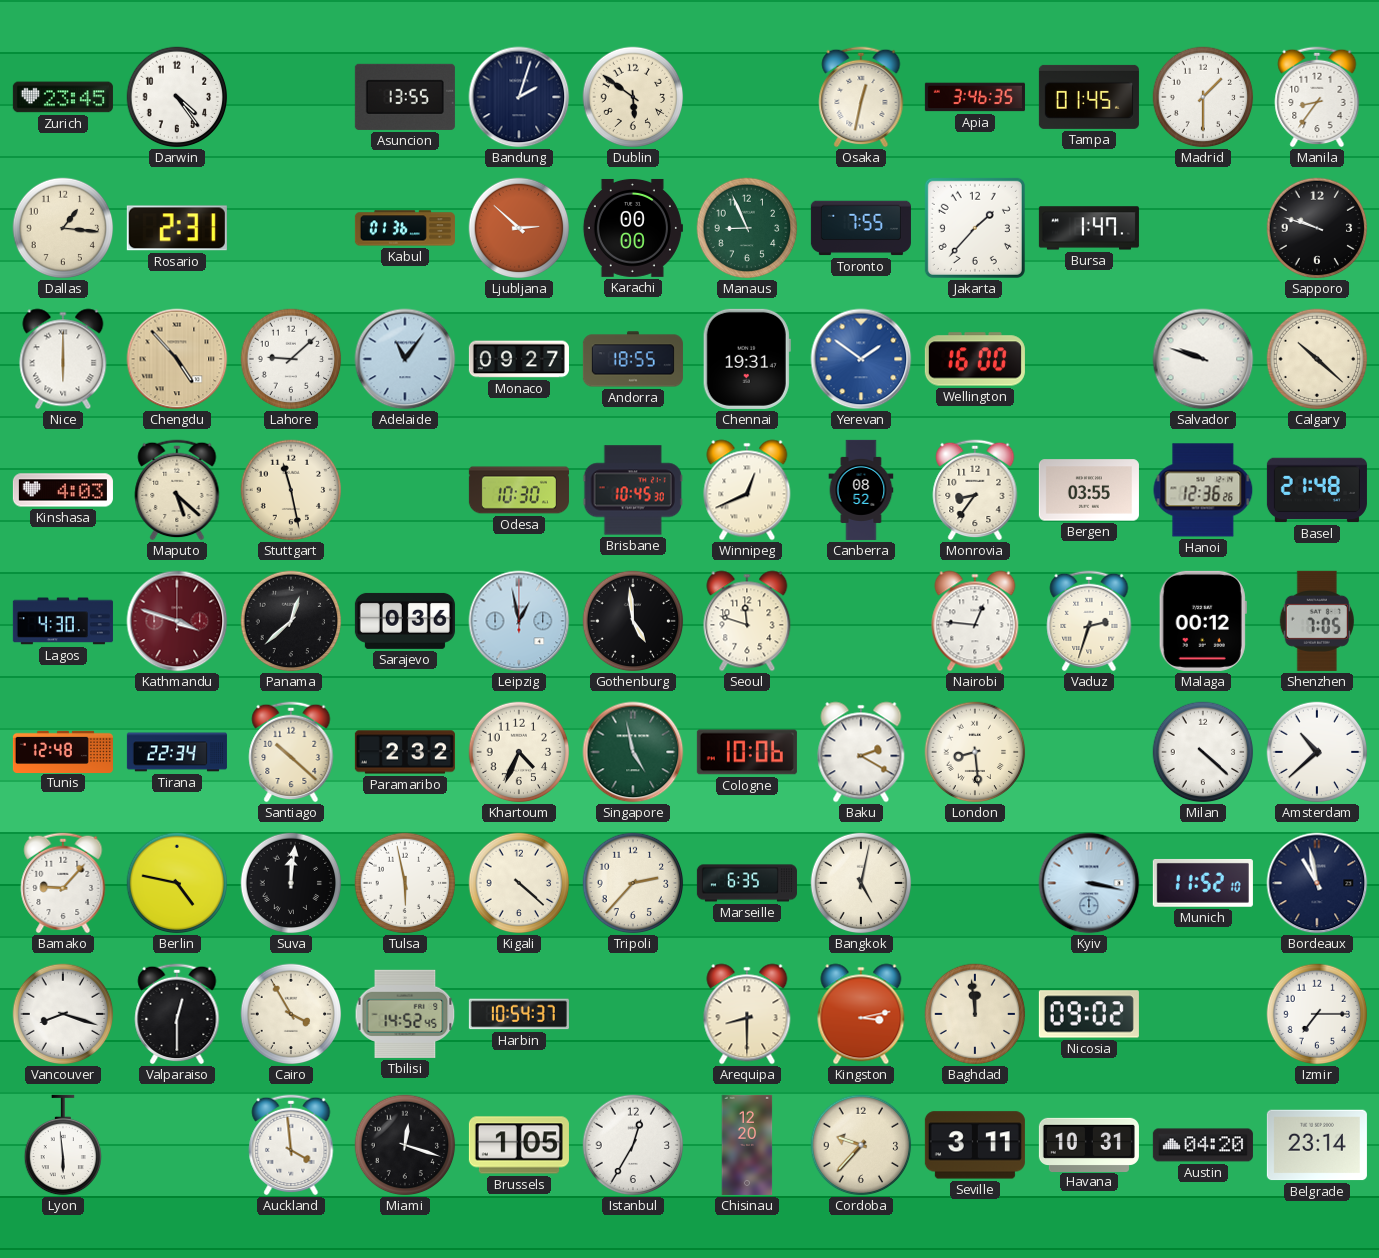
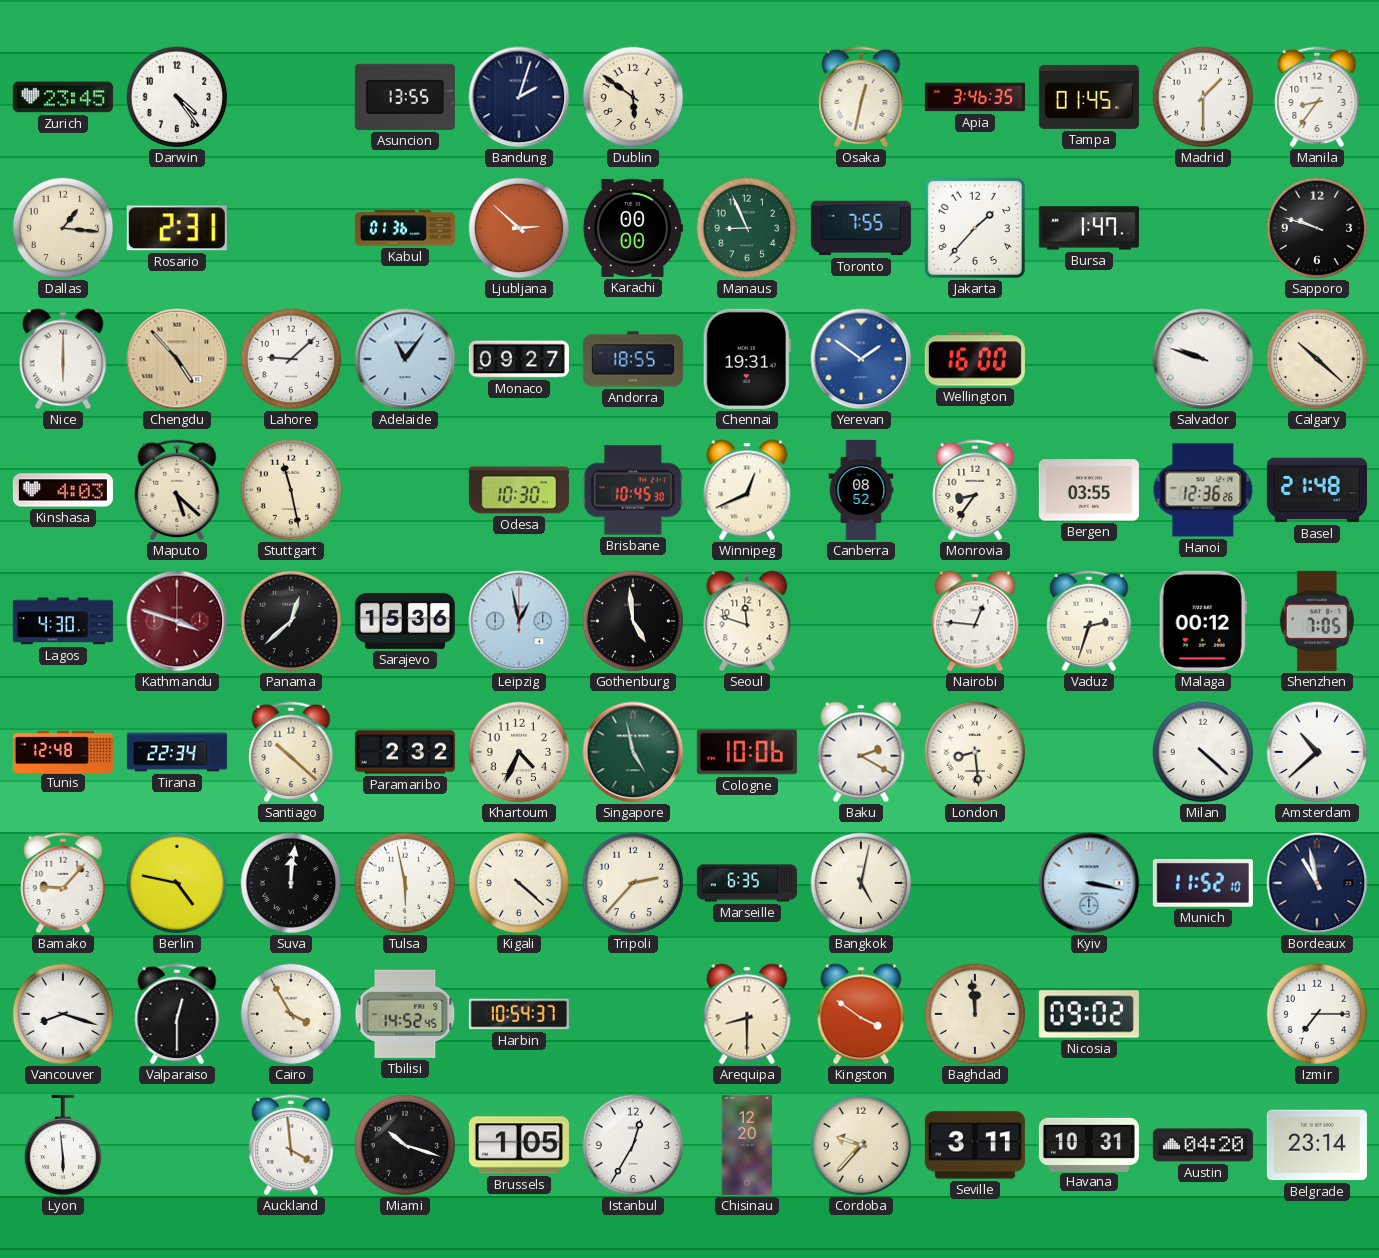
Sarajevo: 0:36 -> 15:36
Kingston: 3:13 -> 3:51
Miami: 12:18 -> 10:18
